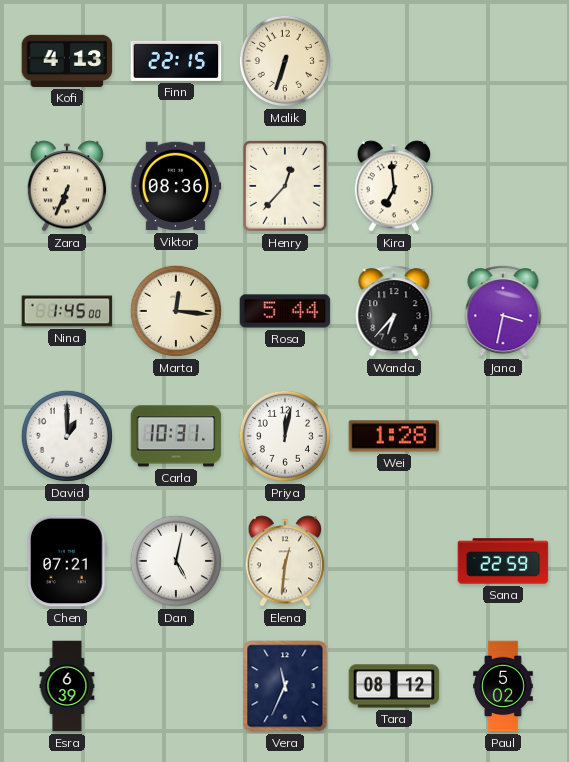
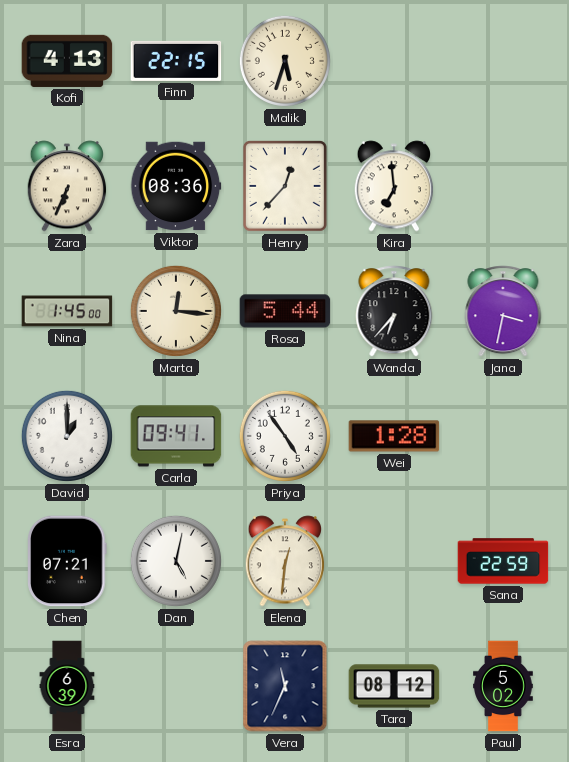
Malik: 6:33 -> 5:33
Carla: 10:31 -> 09:41
Priya: 12:02 -> 4:54
